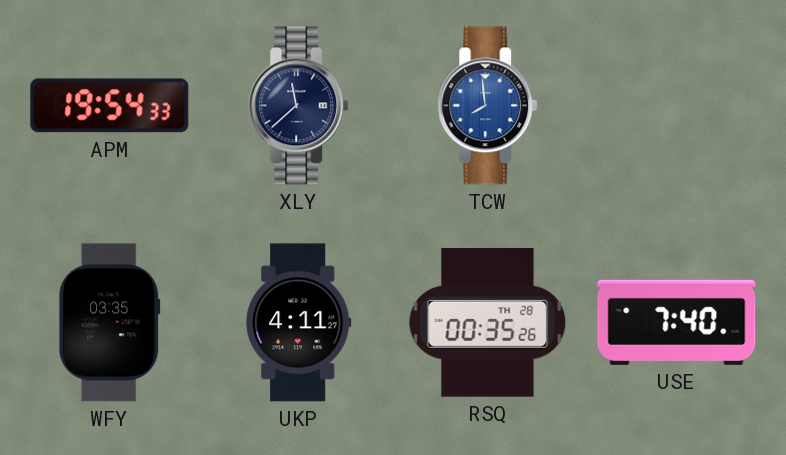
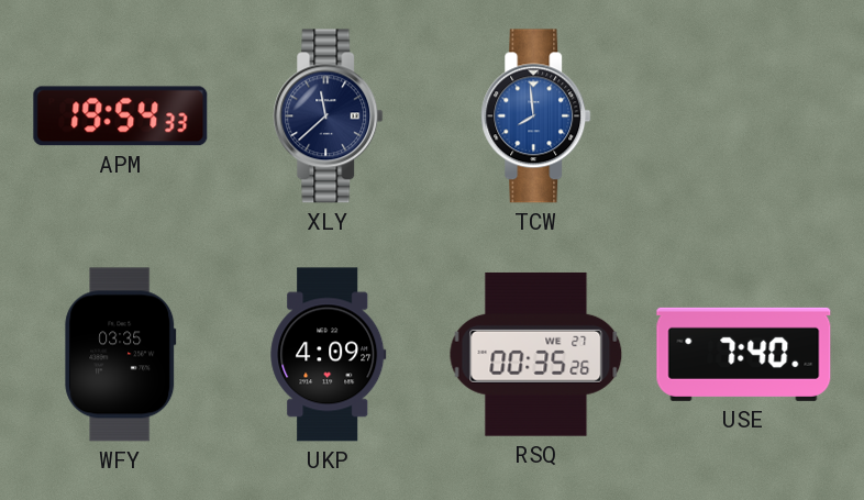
UKP: 4:11 -> 4:09
RSQ date: TH 28 -> WE 27
